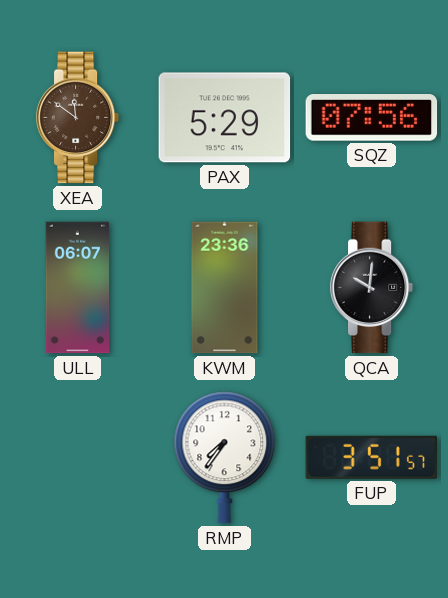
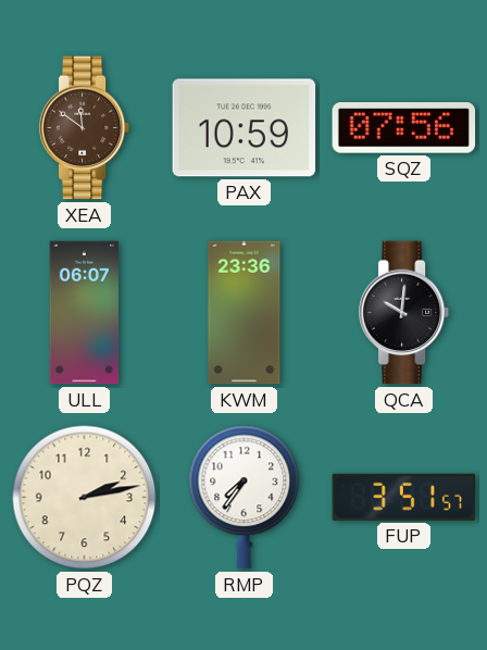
PAX: 5:29 -> 10:59
PQZ: none -> 2:13
